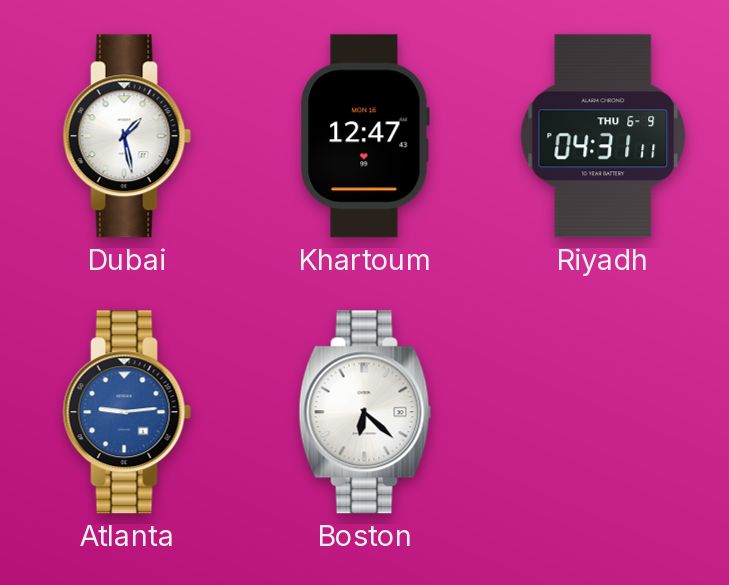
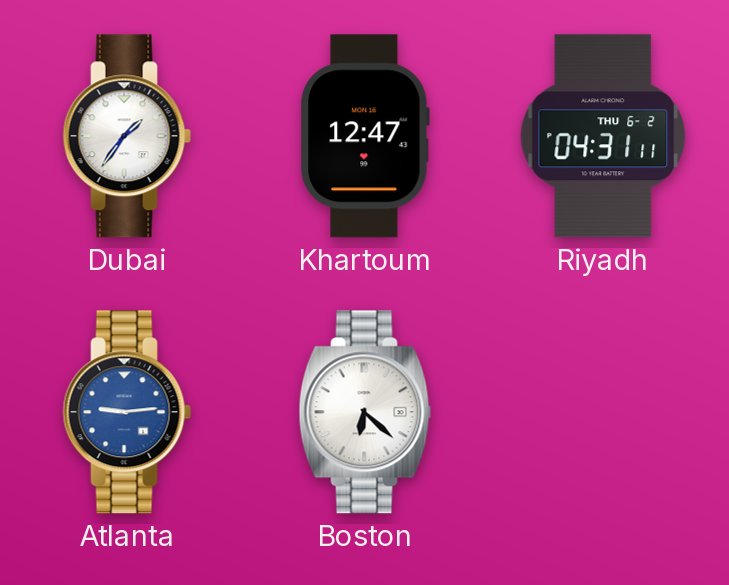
Dubai: 1:28 -> 1:36
Riyadh date: THU 6-9 -> THU 6-2
